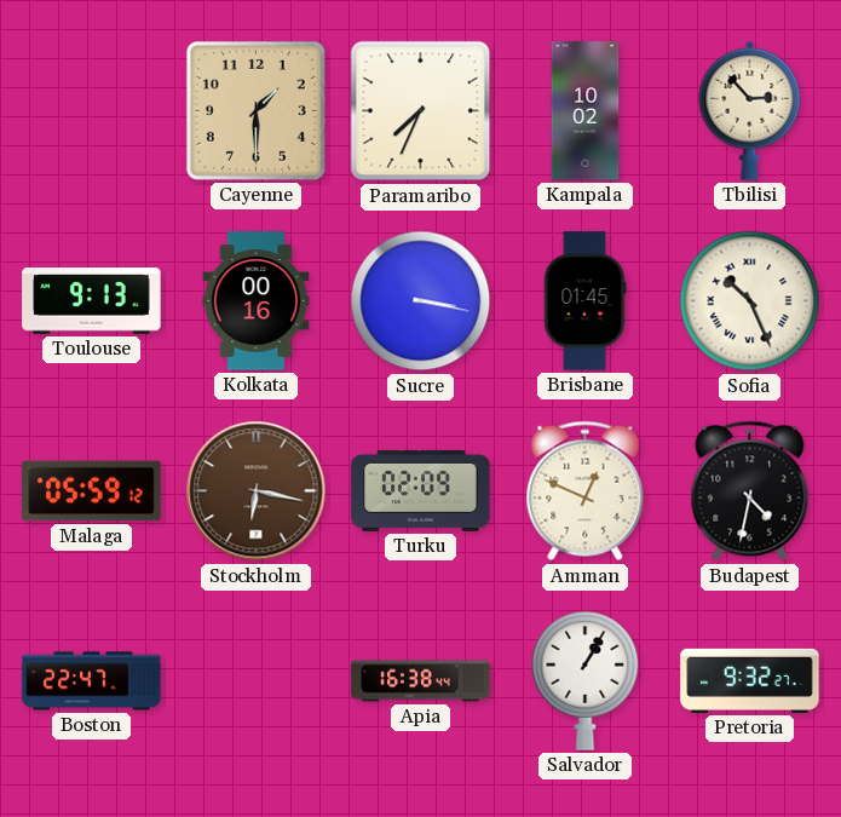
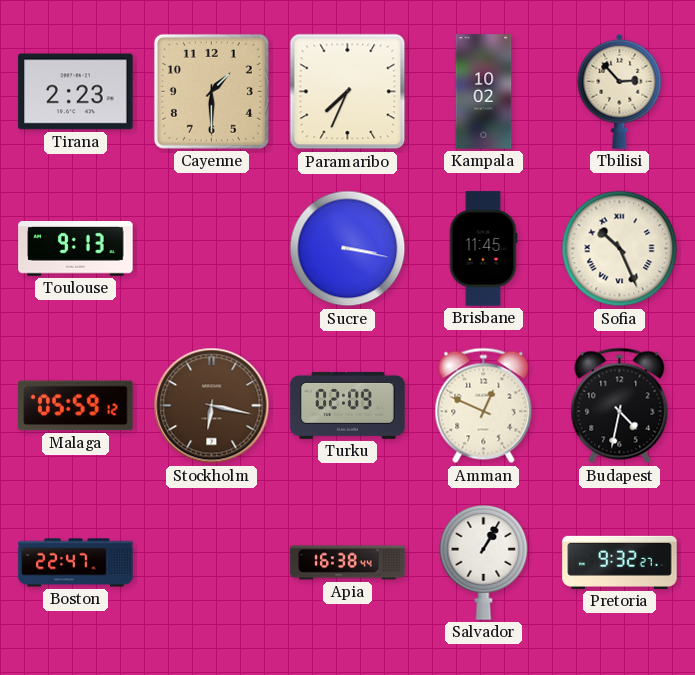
Tirana: none -> 2:23
Kolkata: 00:16 -> none
Brisbane: 01:45 -> 11:45
